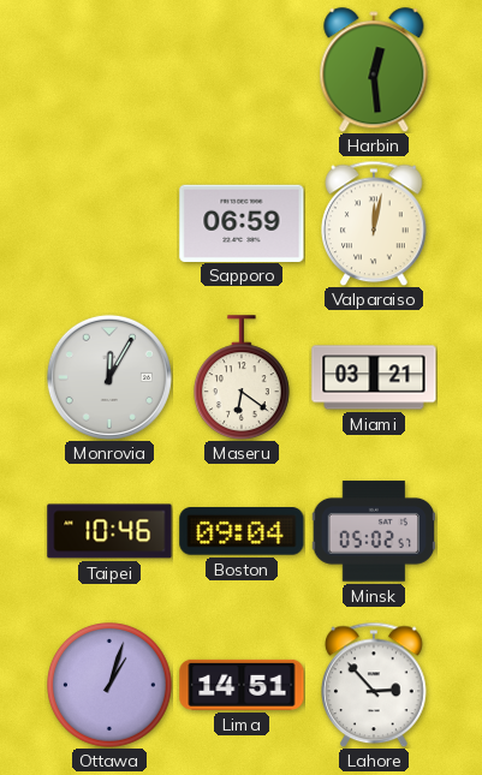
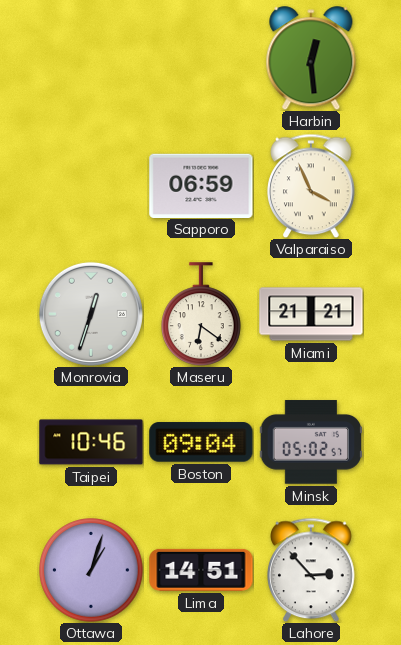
Valparaiso: 12:02 -> 3:56
Monrovia: 12:05 -> 12:33
Miami: 03:21 -> 21:21
